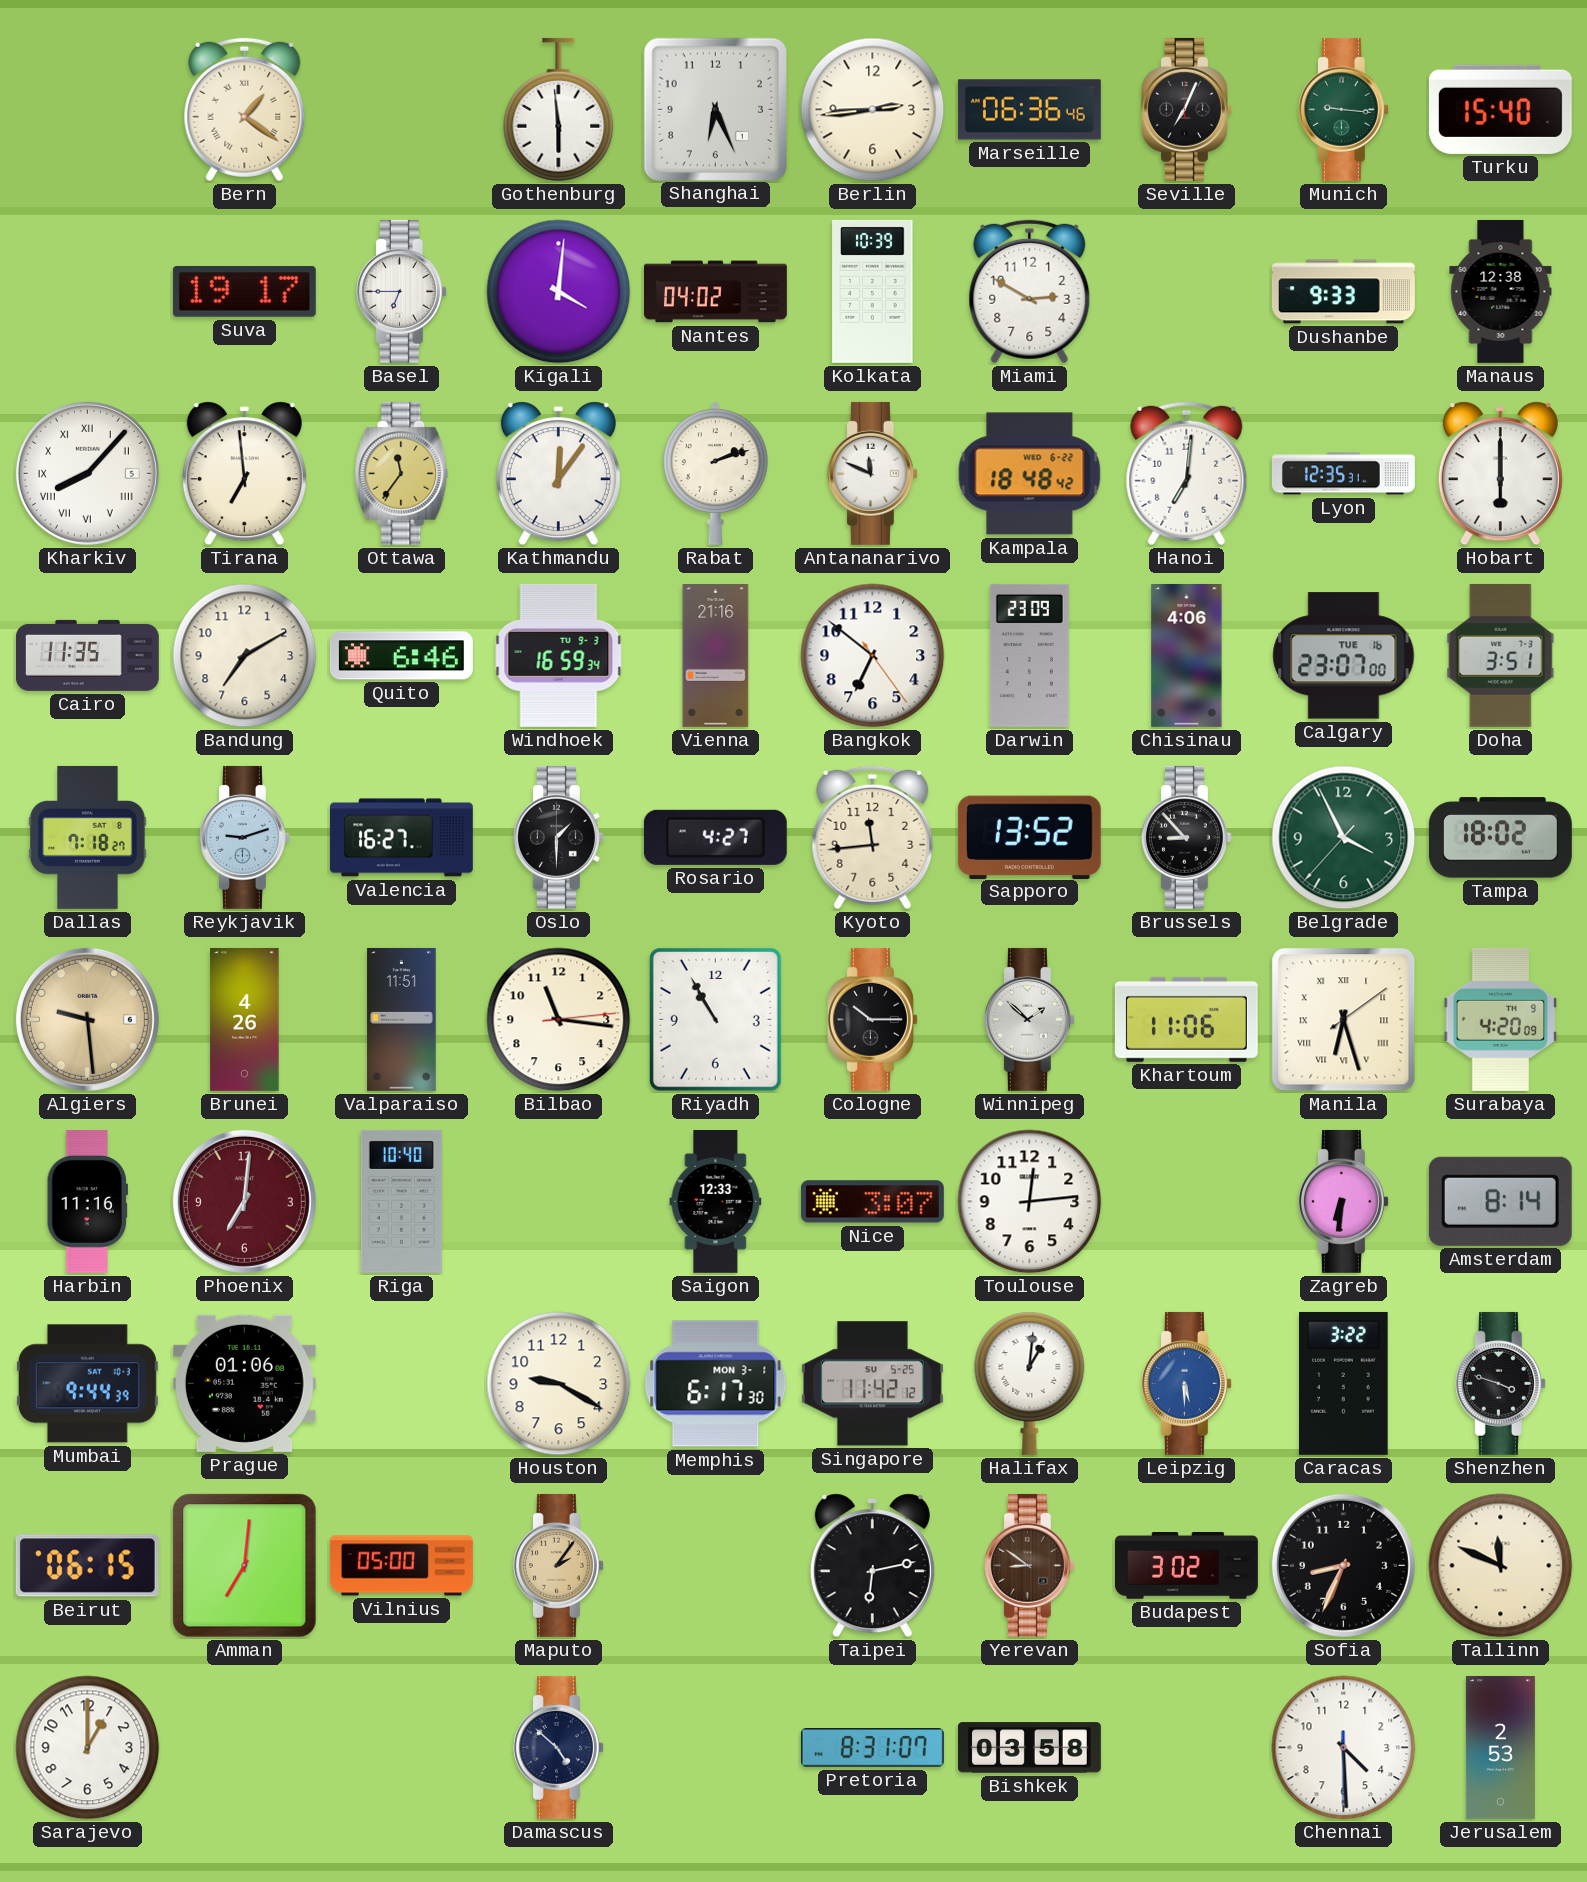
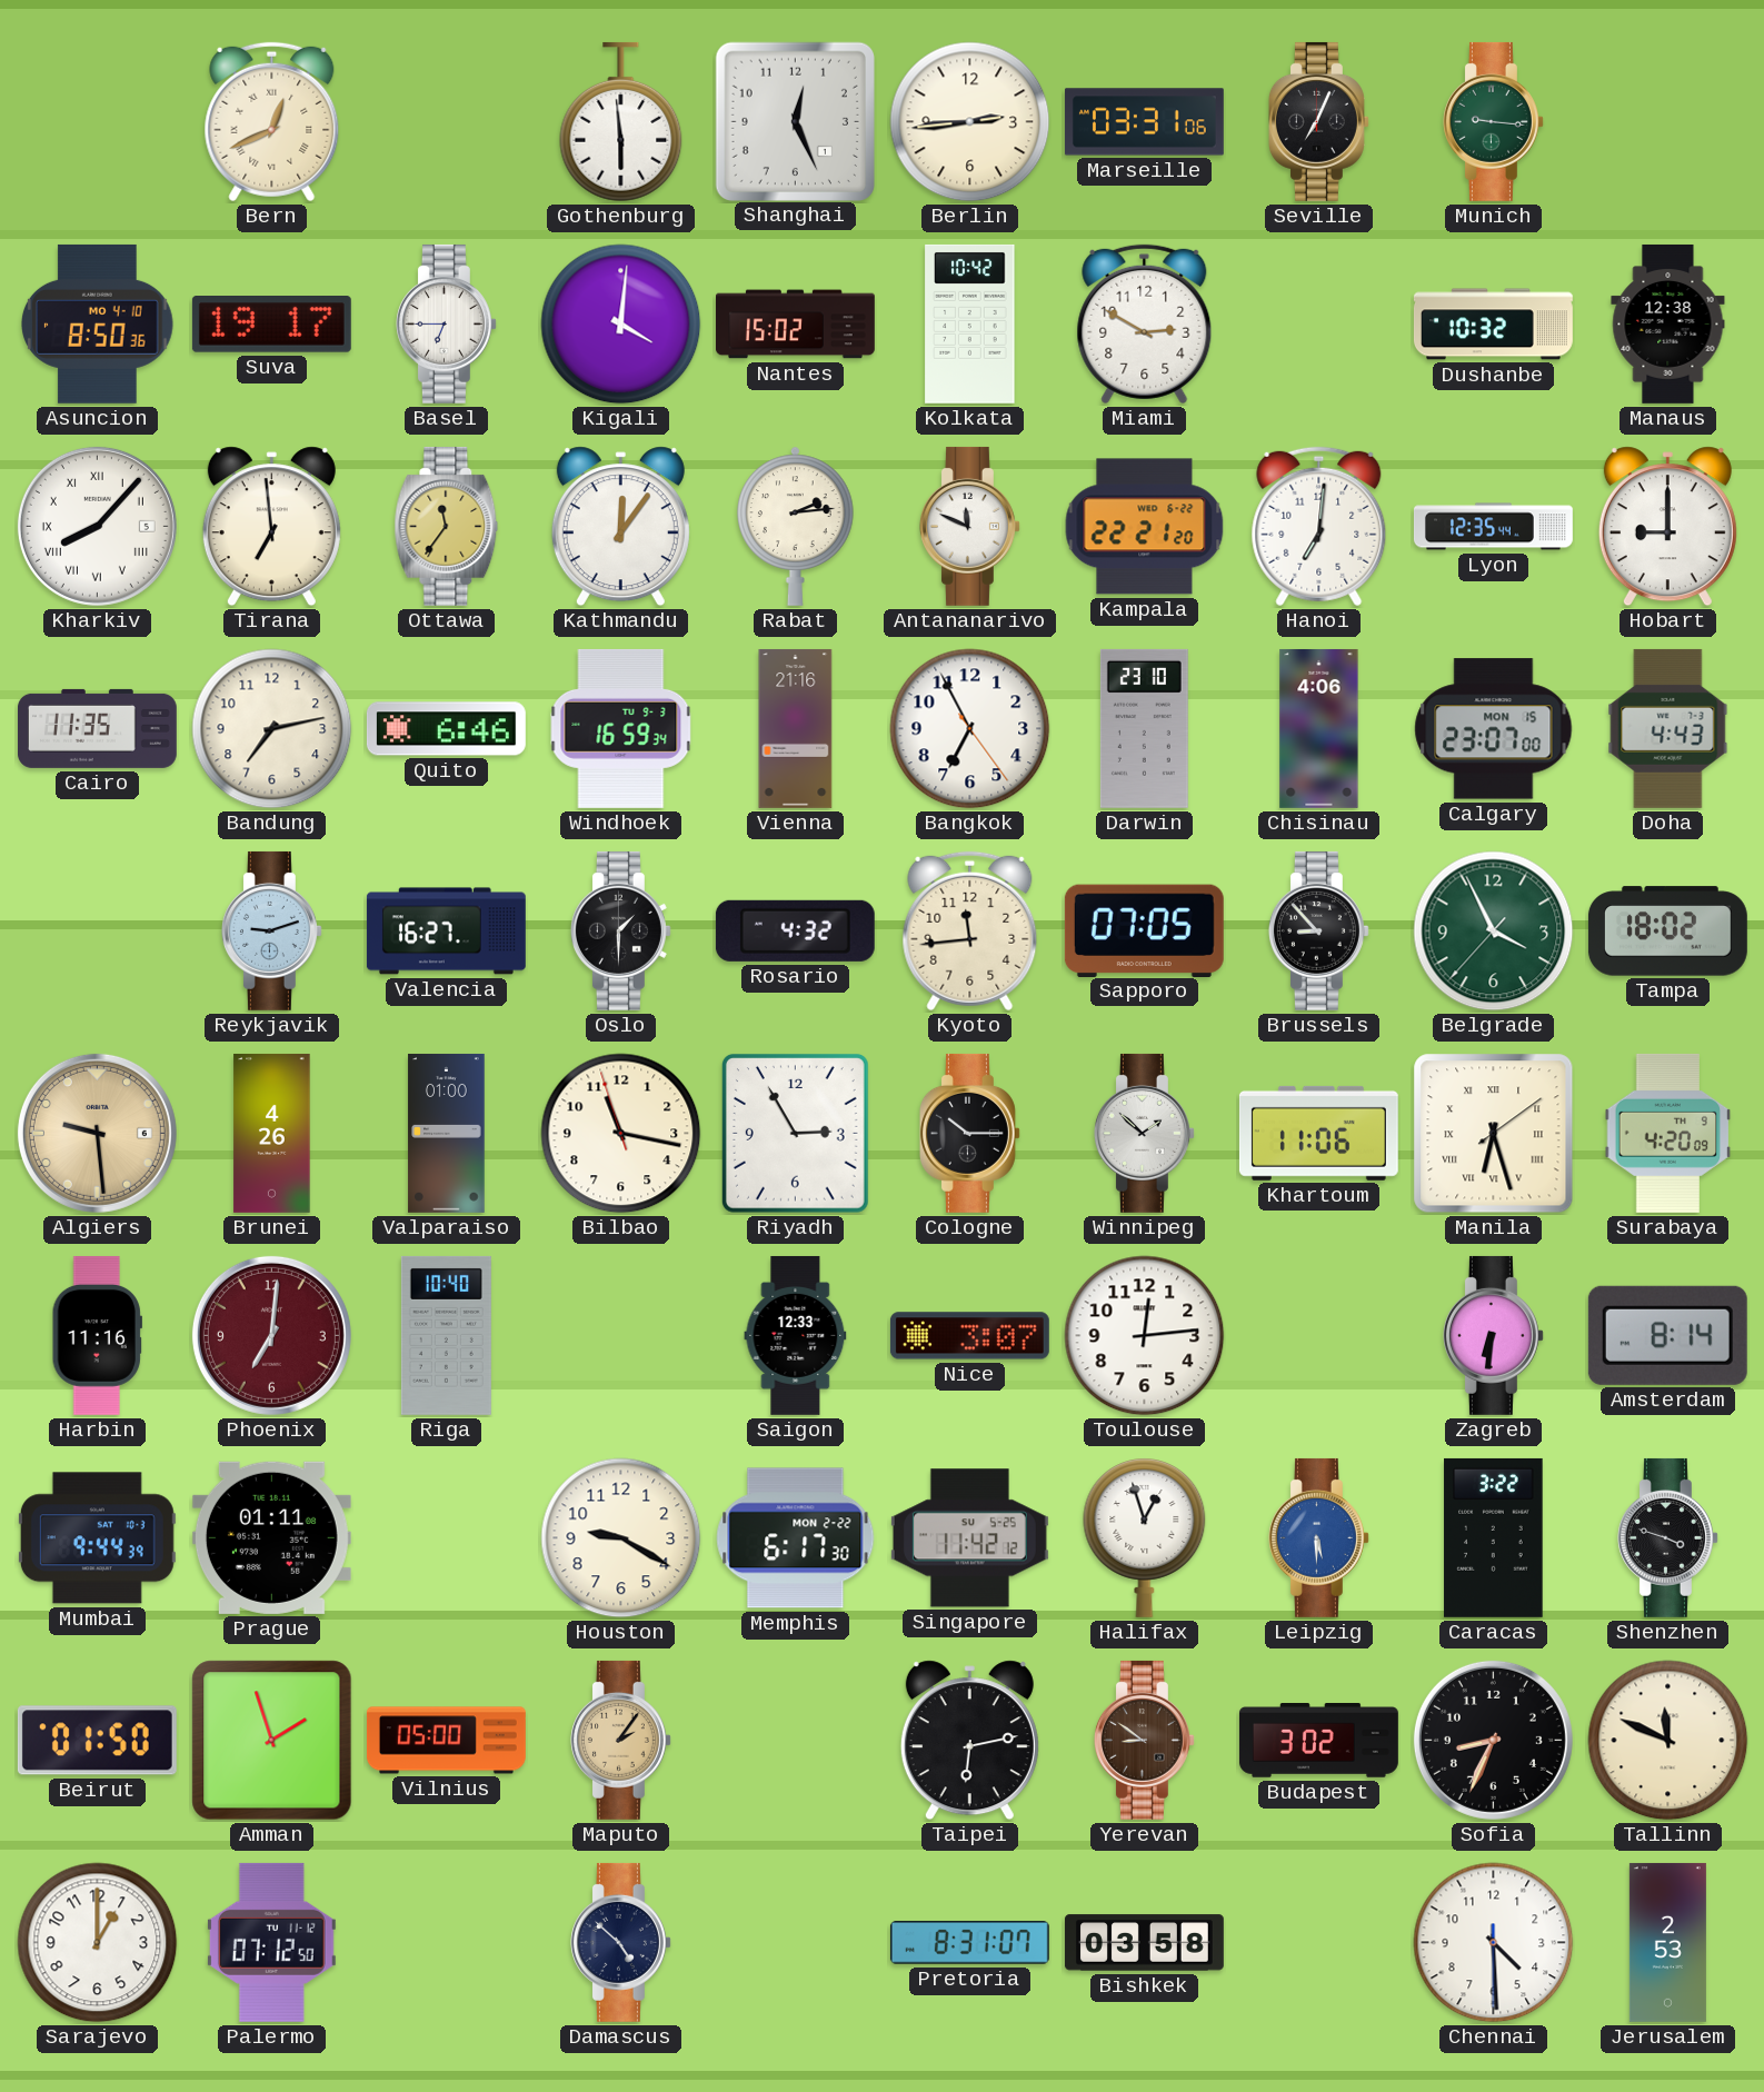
Bern: 1:21 -> 12:41
Shanghai: 6:26 -> 12:26
Marseille: 06:36 -> 03:31
Turku: 15:40 -> none
Asuncion: none -> 8:50
Nantes: 04:02 -> 15:02
Kolkata: 10:39 -> 10:42
Dushanbe: 9:33 -> 10:32
Rabat: 2:12 -> 2:14
Kampala: 18:48 -> 22:21
Lyon: 12:35:31 -> 12:35:44
Hobart: 6:00 -> 9:00
Bandung: 7:10 -> 7:13
Bangkok: 6:51 -> 6:55
Darwin: 23:09 -> 23:10
Calgary date: TUE 16 -> MON 15
Doha: 3:51 -> 4:43
Dallas: 7:18 -> none
Rosario: 4:27 -> 4:32
Sapporo: 13:52 -> 07:05
Valparaiso: 11:51 -> 01:00
Bilbao: 11:16:14 -> 11:16:57
Riyadh: 10:55 -> 2:55
Prague: 01:06 -> 01:11
Memphis date: MON 3-1 -> MON 2-22
Halifax: 1:01 -> 12:57
Beirut: 06:15 -> 01:50
Amman: 7:01 -> 1:57
Palermo: none -> 07:12
